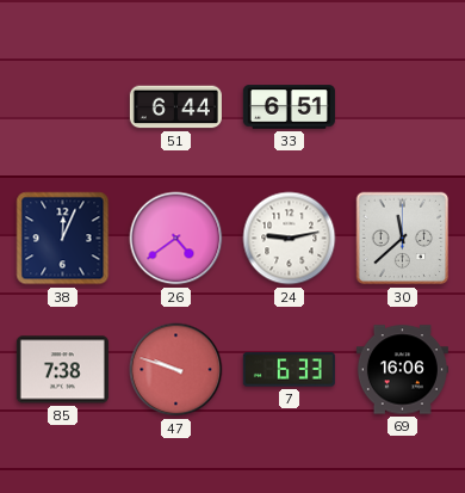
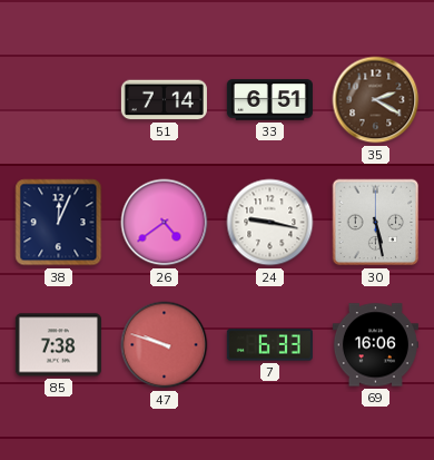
51: 6:44 -> 7:14
35: none -> 2:20
24: 9:13 -> 9:17
30: 11:38 -> 5:28
